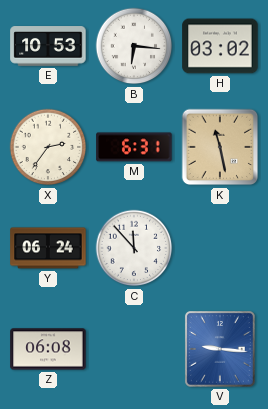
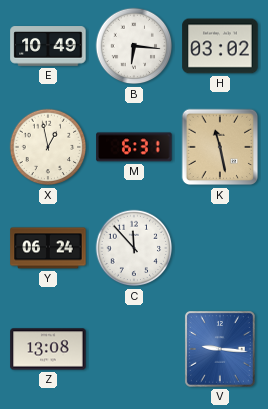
E: 10:53 -> 10:49
X: 2:36 -> 12:58
Z: 06:08 -> 13:08
